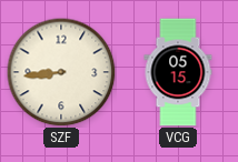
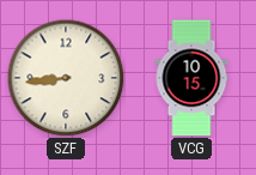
VCG: 05:15 -> 10:15
